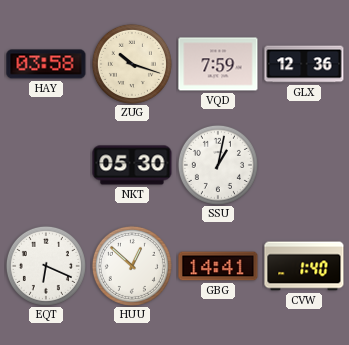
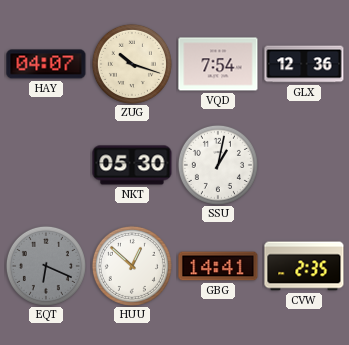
HAY: 03:58 -> 04:07
VQD: 7:59 -> 7:54
EQT dial: white -> grey
CVW: 1:40 -> 2:35
